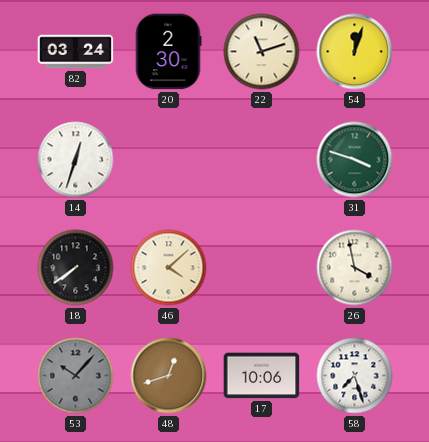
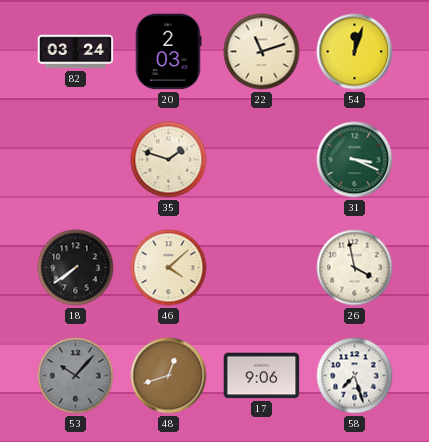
20: 2:30 -> 2:03
14: 12:33 -> none
35: none -> 1:48
31: 3:48 -> 3:19
17: 10:06 -> 9:06
